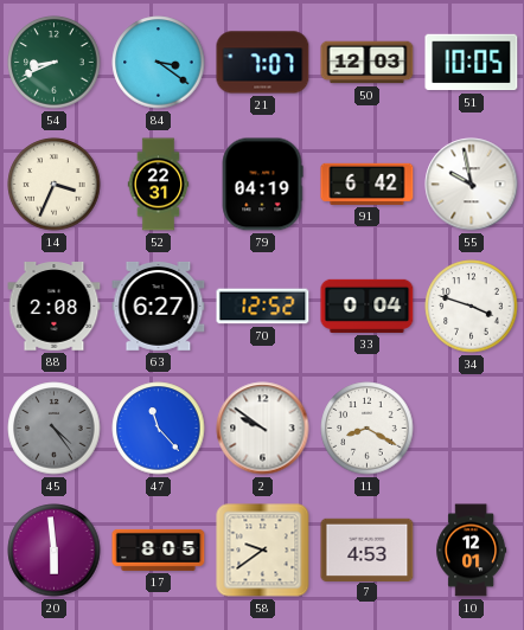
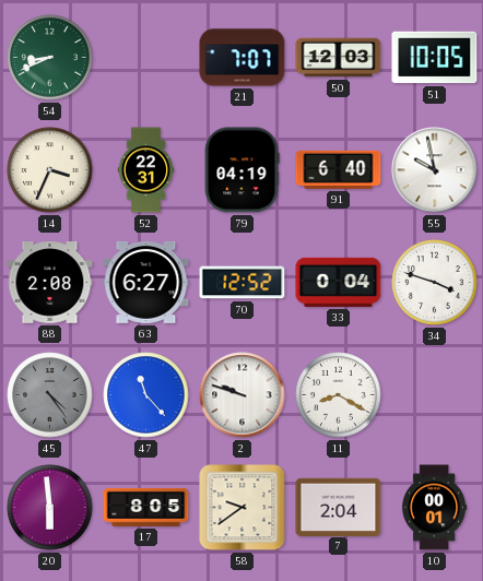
84: 3:21 -> none
91: 6:42 -> 6:40
2: 9:51 -> 9:48
7: 4:53 -> 2:04
10: 12:01 -> 00:01
